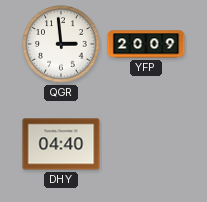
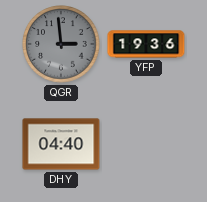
QGR dial: white -> grey
YFP: 20:09 -> 19:36
